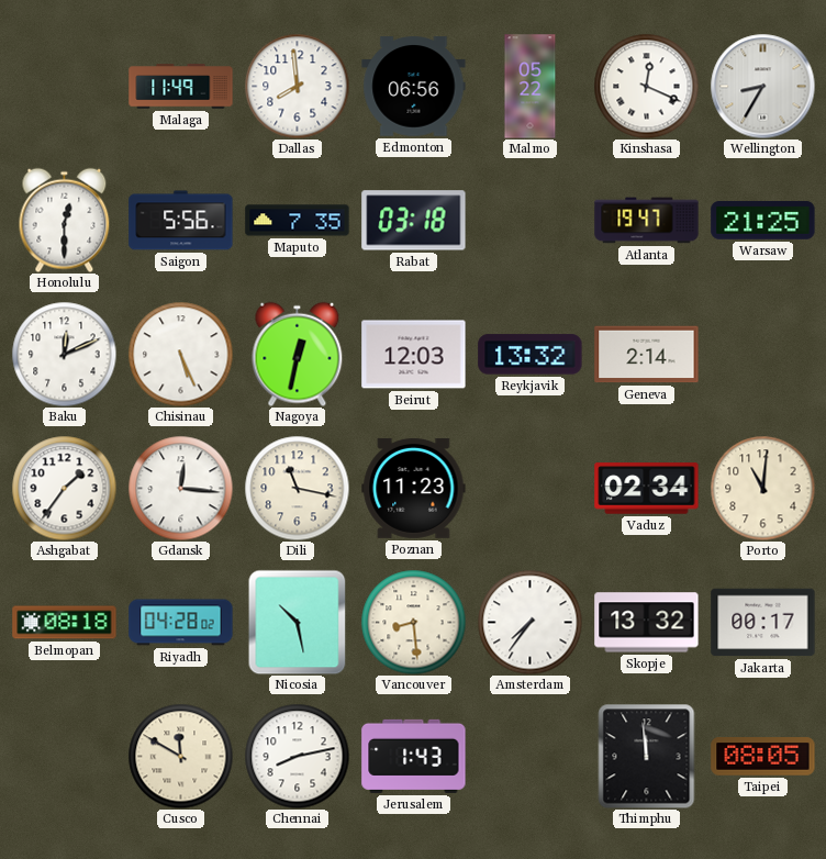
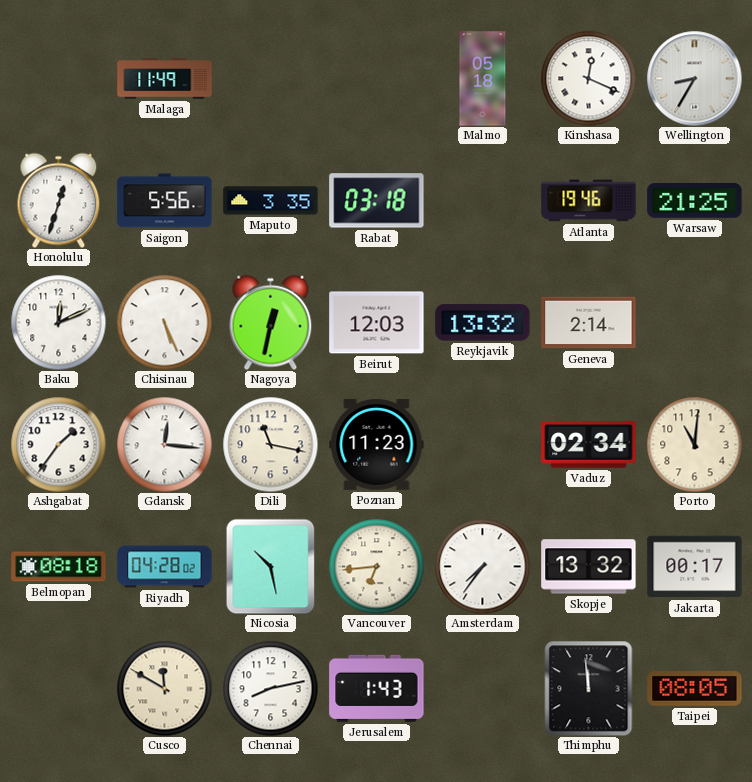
Dallas: 7:59 -> none
Edmonton: 06:56 -> none
Malmo: 05:22 -> 05:18
Honolulu: 12:30 -> 12:33
Maputo: 7:35 -> 3:35
Atlanta: 19:47 -> 19:46
Vancouver: 8:29 -> 6:44
